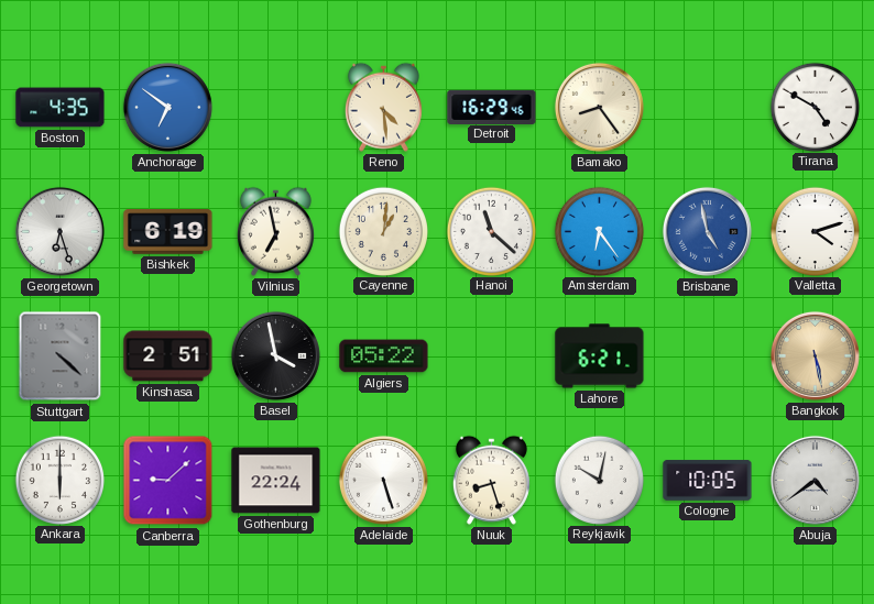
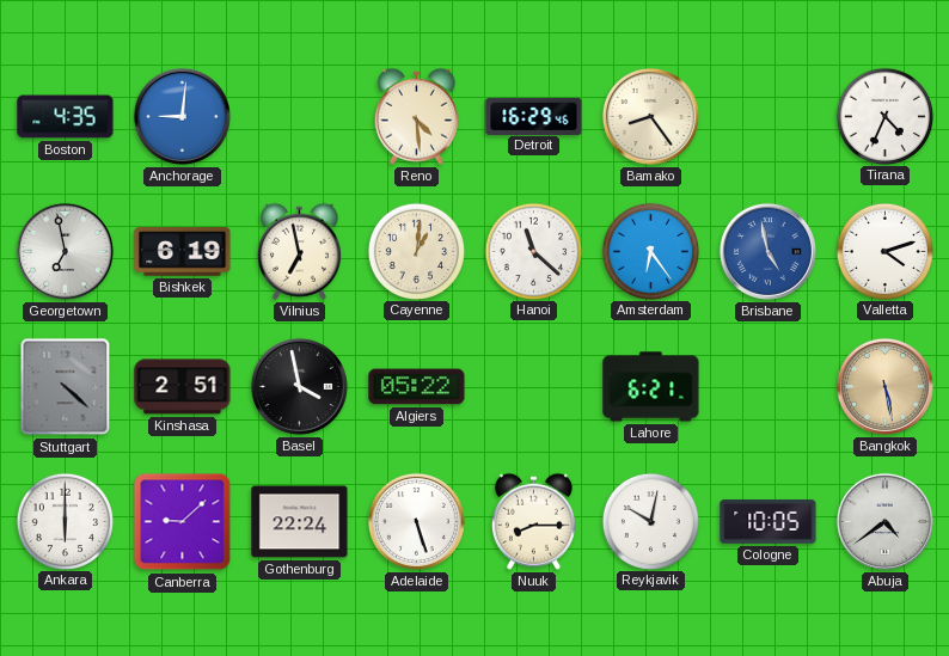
Anchorage: 6:51 -> 9:01
Tirana: 4:50 -> 4:34
Georgetown: 6:27 -> 6:58
Nuuk: 8:27 -> 8:15
